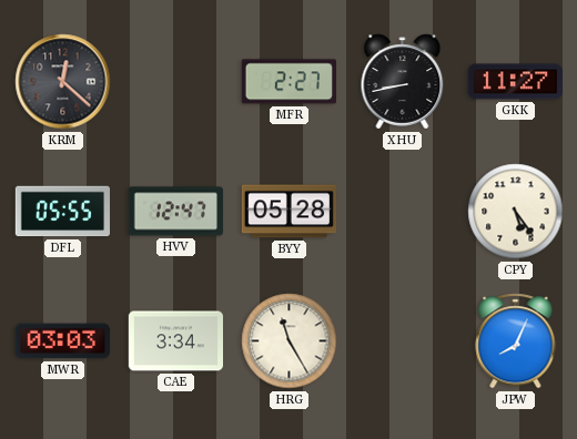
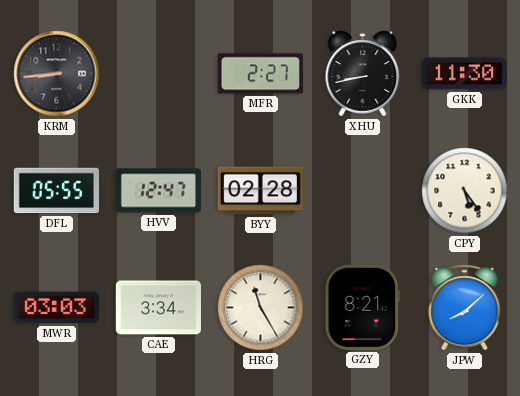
KRM: 12:22 -> 8:44
GKK: 11:27 -> 11:30
BYY: 05:28 -> 02:28
GZY: none -> 8:21
JPW: 8:04 -> 8:08
